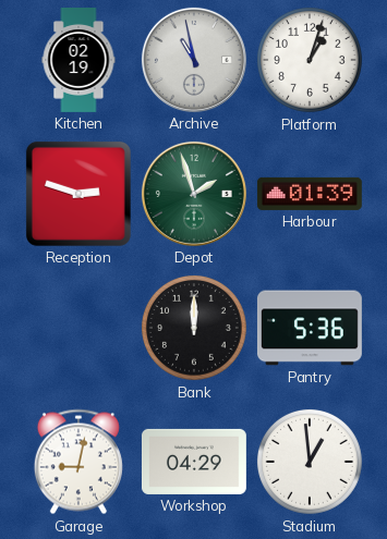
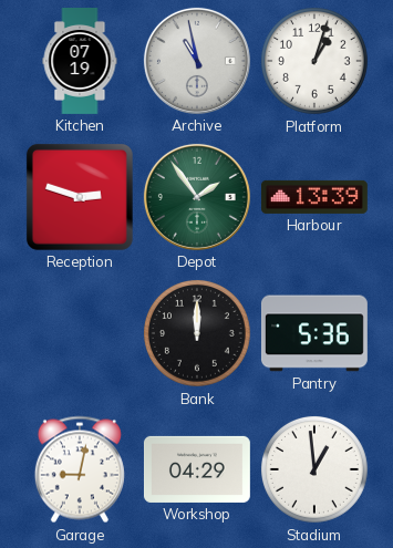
Kitchen: 02:19 -> 07:19
Depot: 1:57 -> 1:54
Harbour: 01:39 -> 13:39
